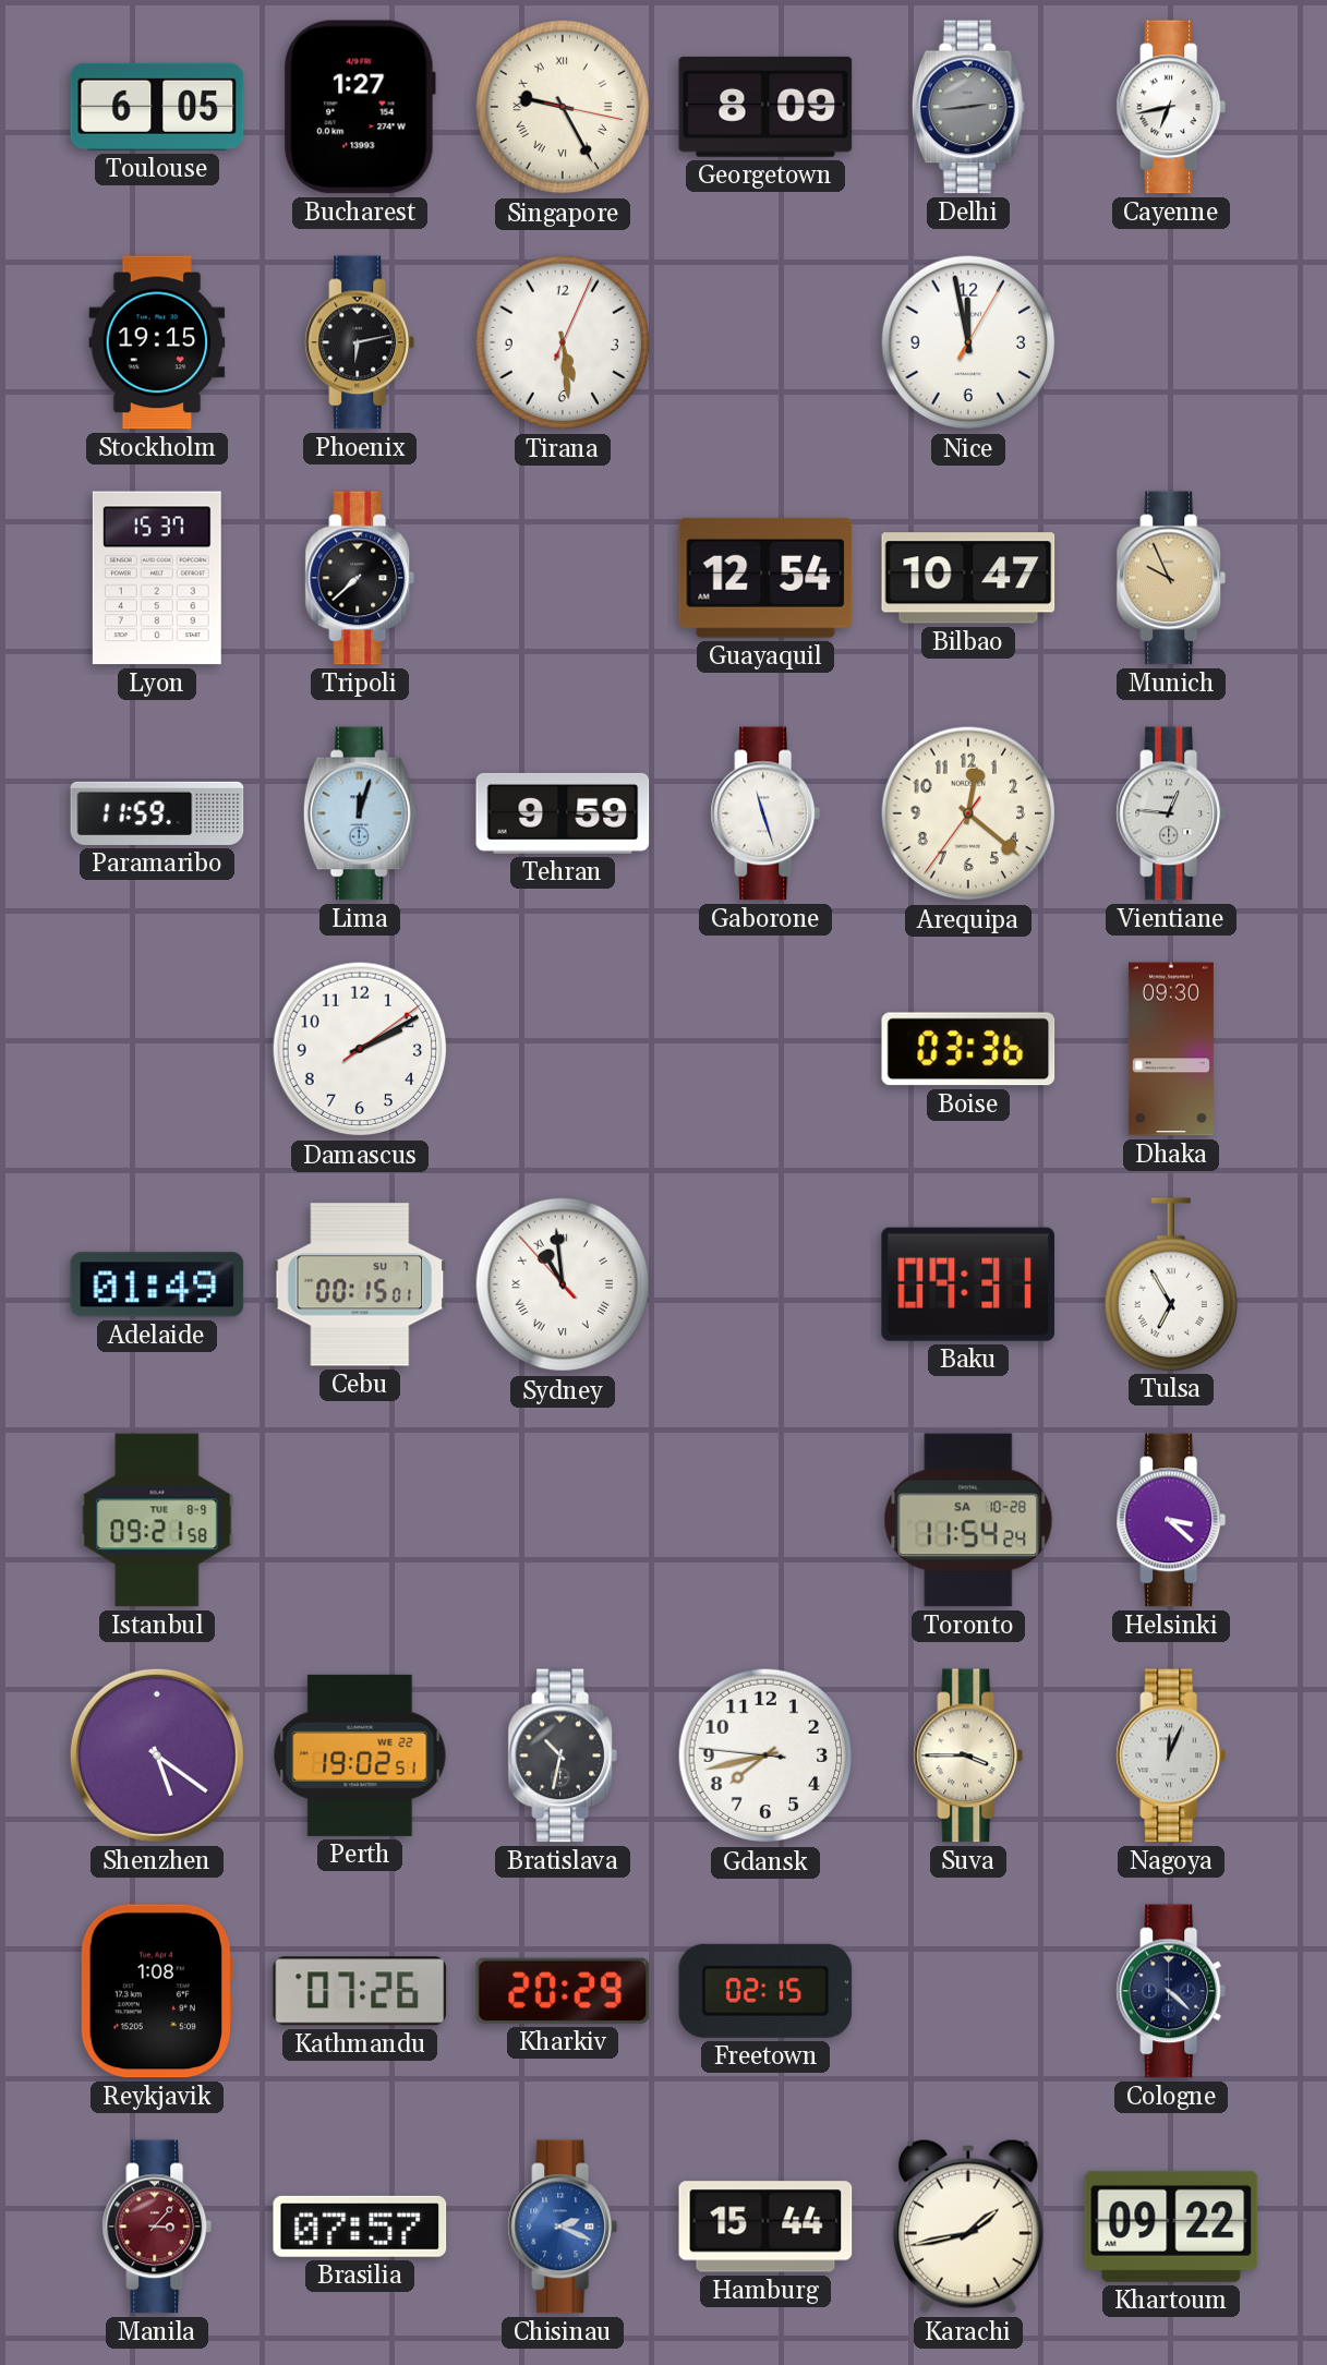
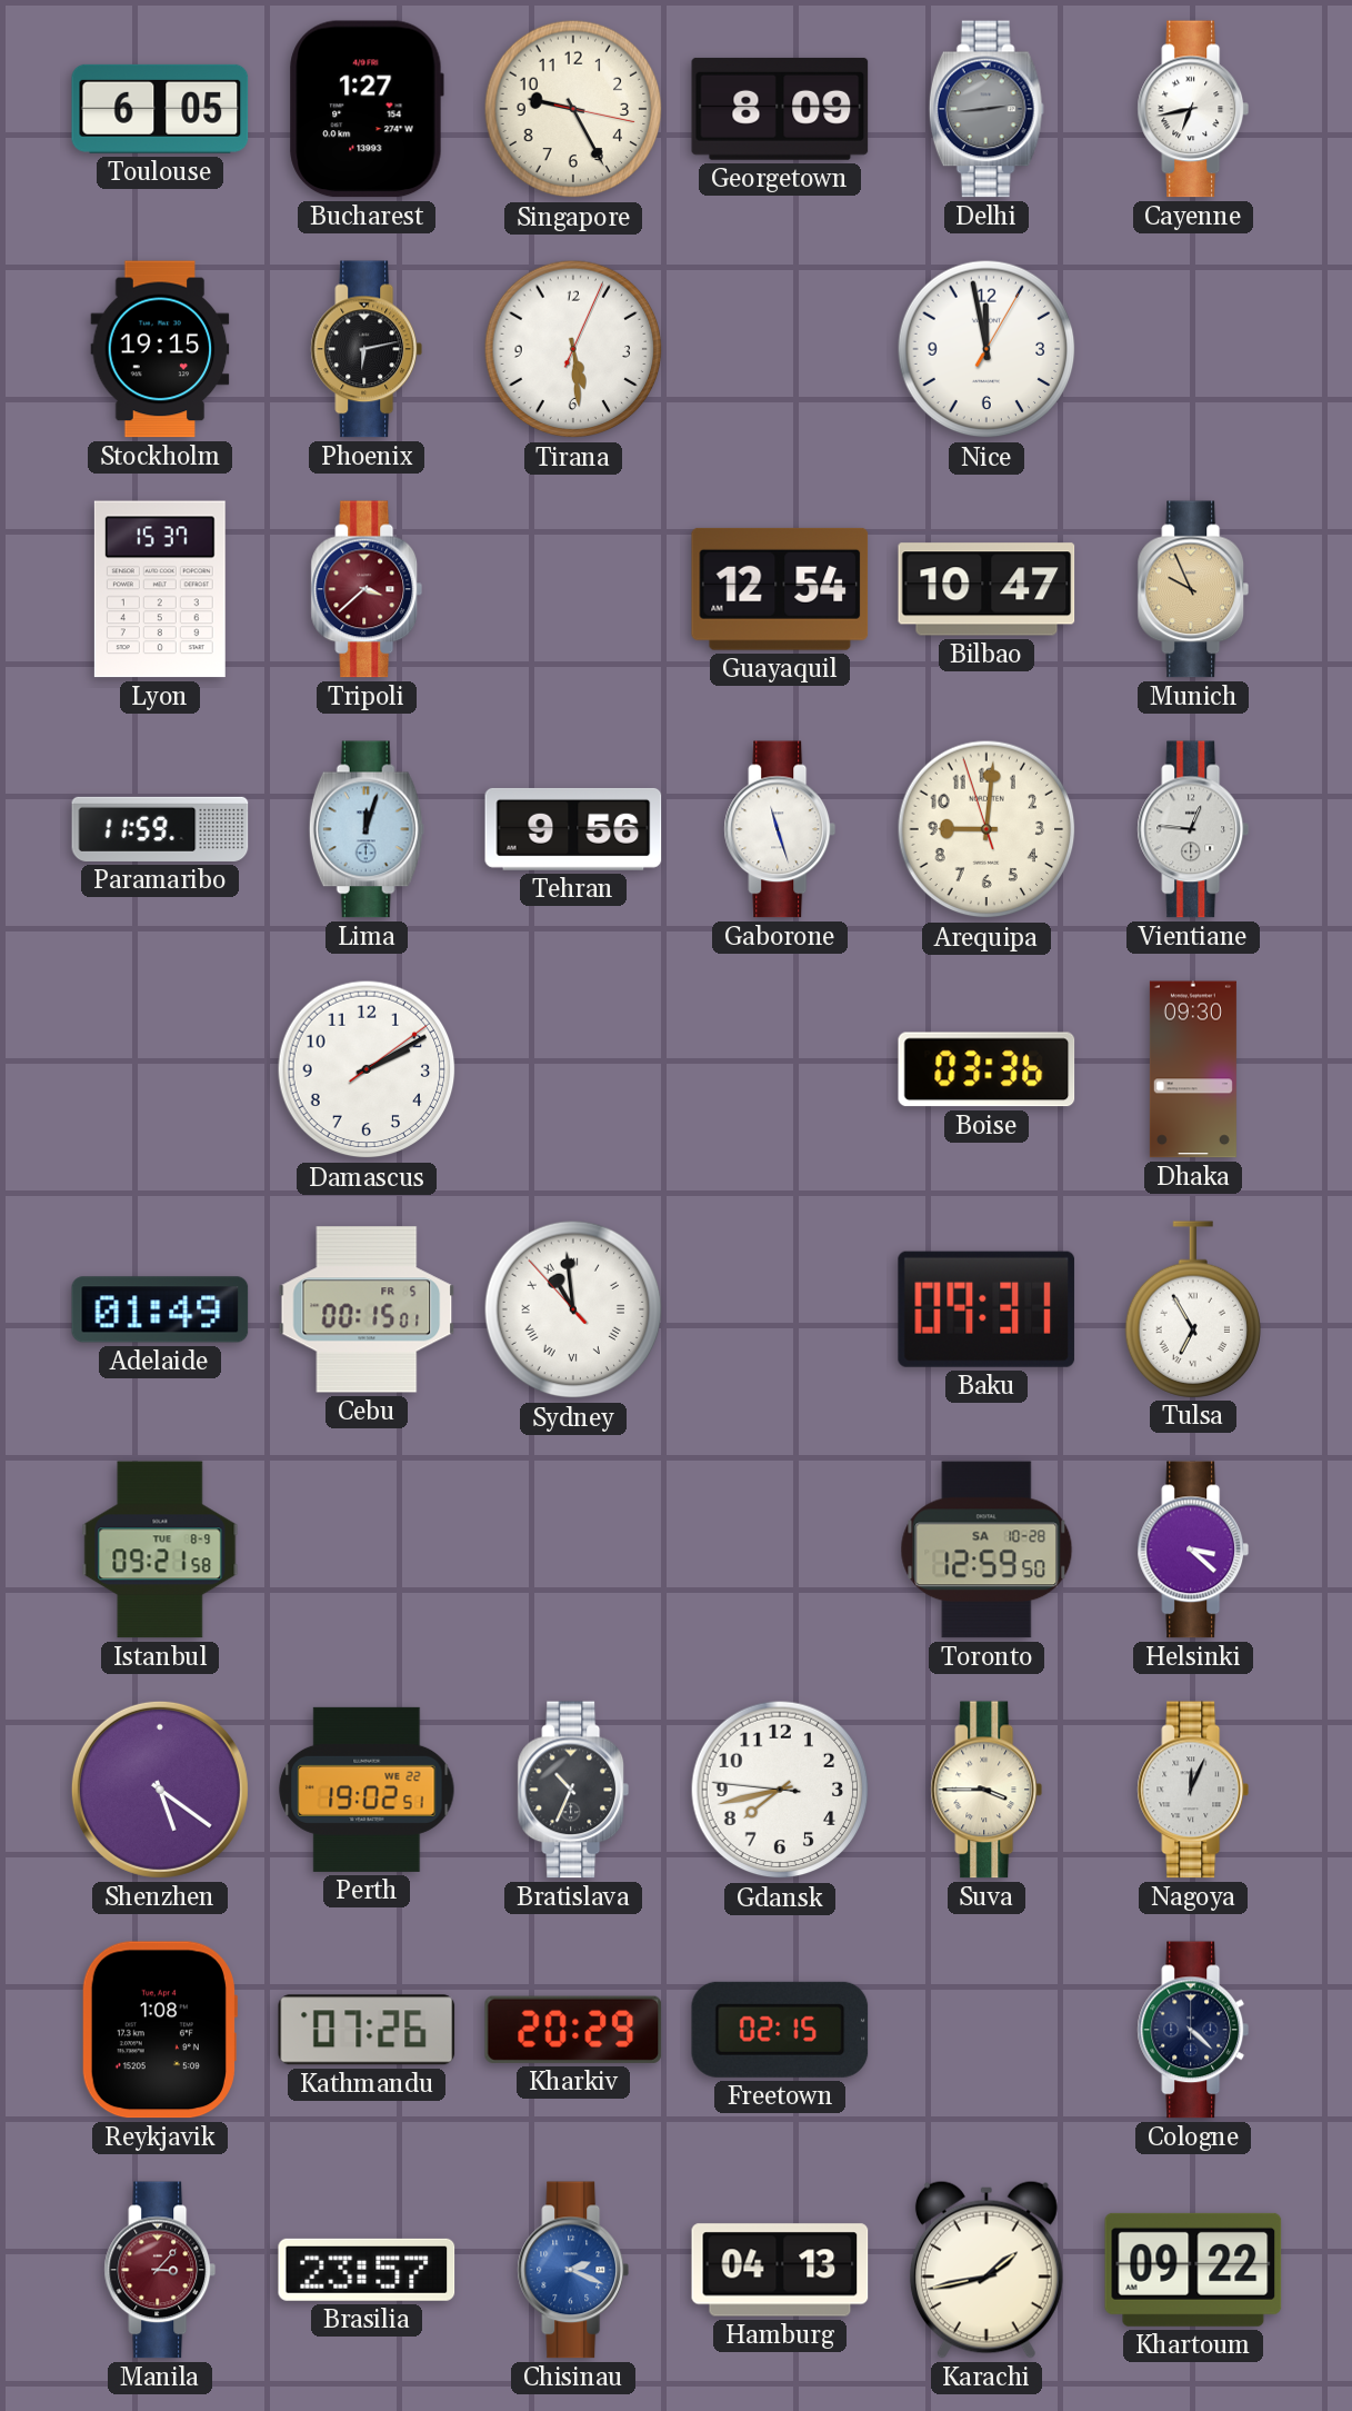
Singapore numerals: Roman -> Arabic
Tripoli: 7:38 -> 3:38
Tripoli dial: black -> burgundy
Tehran: 9:59 -> 9:56
Arequipa: 12:21 -> 9:00
Cebu date: SU 7 -> FR 5
Toronto: 11:54 -> 12:59
Bratislava: 10:32 -> 10:34
Brasilia: 07:57 -> 23:57
Hamburg: 15:44 -> 04:13
